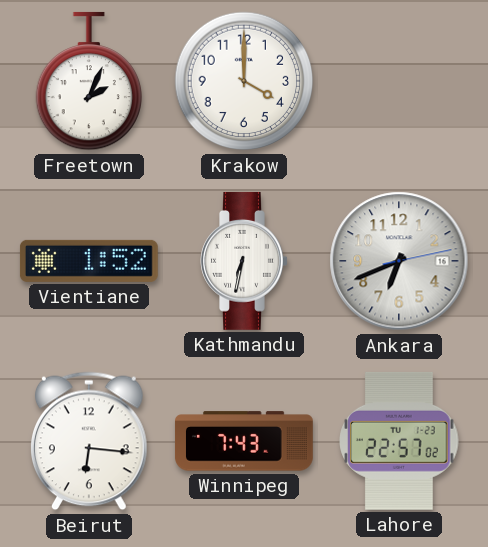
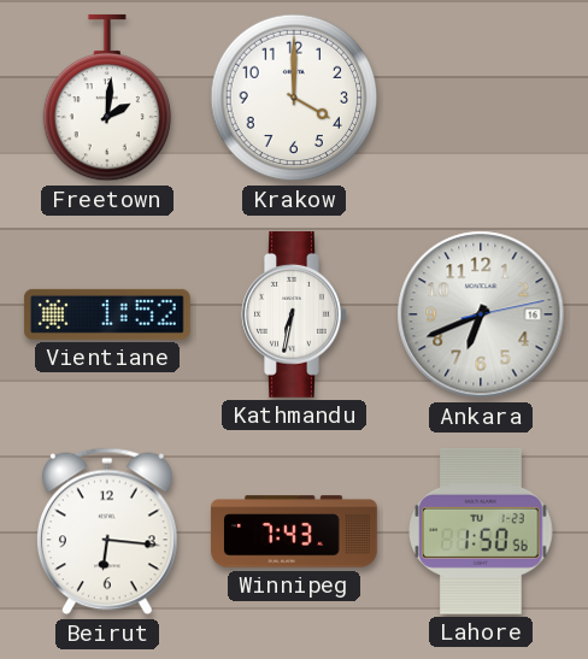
Freetown: 2:04 -> 2:01
Lahore: 22:57 -> 1:50
